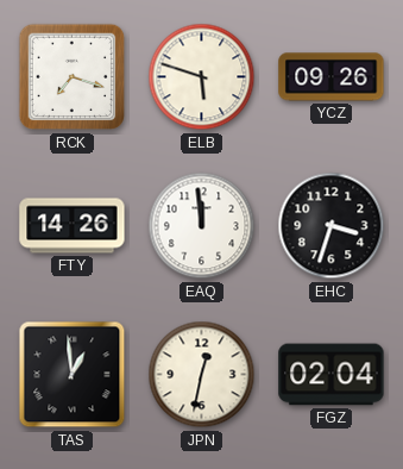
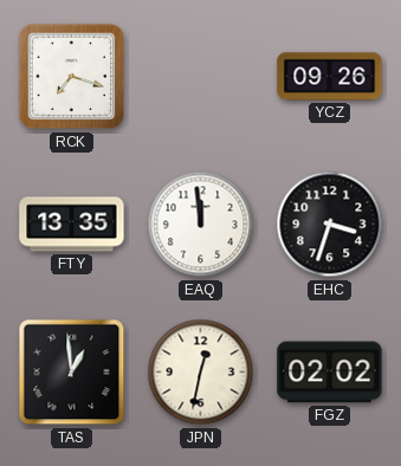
ELB: 5:48 -> none
FTY: 14:26 -> 13:35
FGZ: 02:04 -> 02:02
